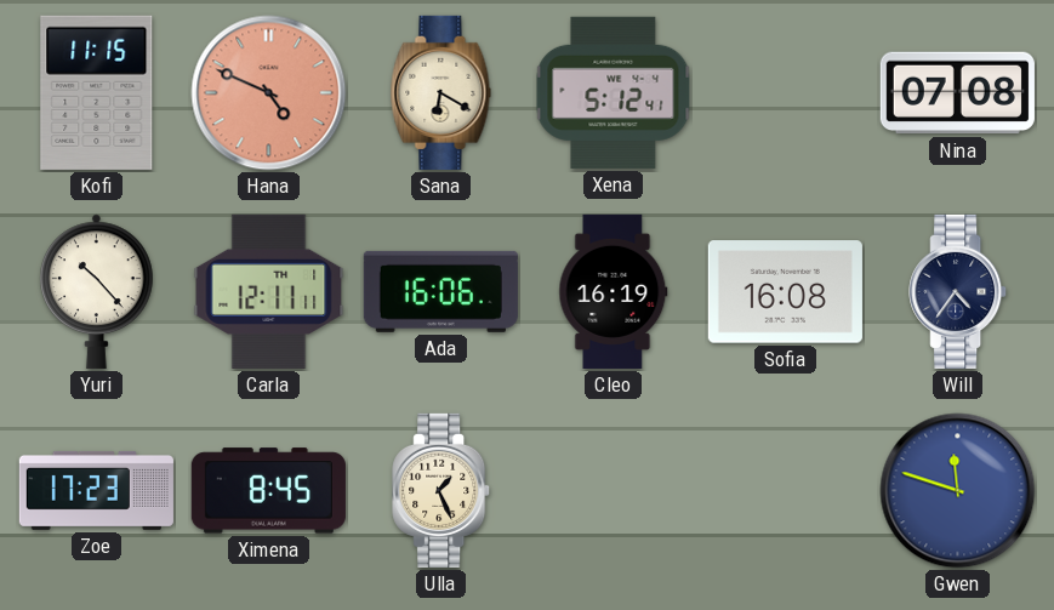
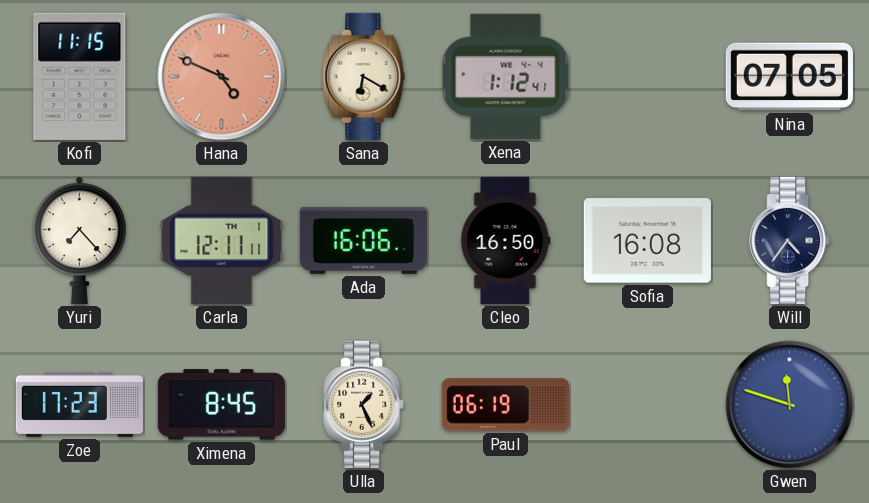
Xena: 5:12 -> 1:12
Nina: 07:08 -> 07:05
Yuri: 10:23 -> 7:23
Cleo: 16:19 -> 16:50
Paul: none -> 06:19
